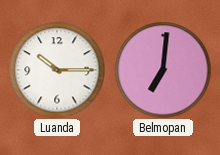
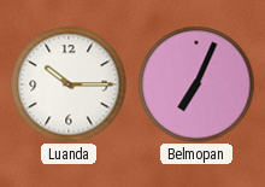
Belmopan: 7:01 -> 7:04
